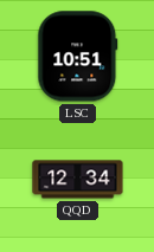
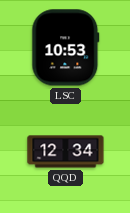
LSC: 10:51 -> 10:53
